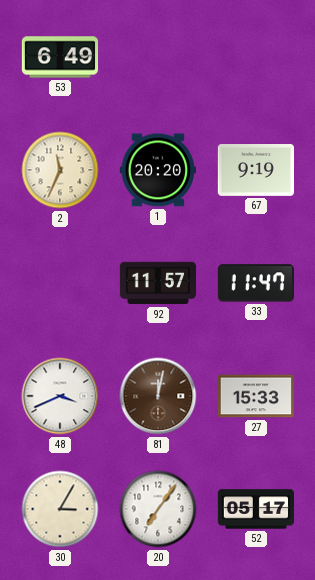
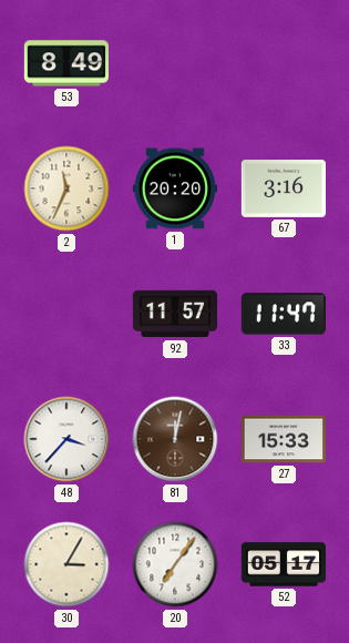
53: 6:49 -> 8:49
67: 9:19 -> 3:16
48: 3:41 -> 3:37
